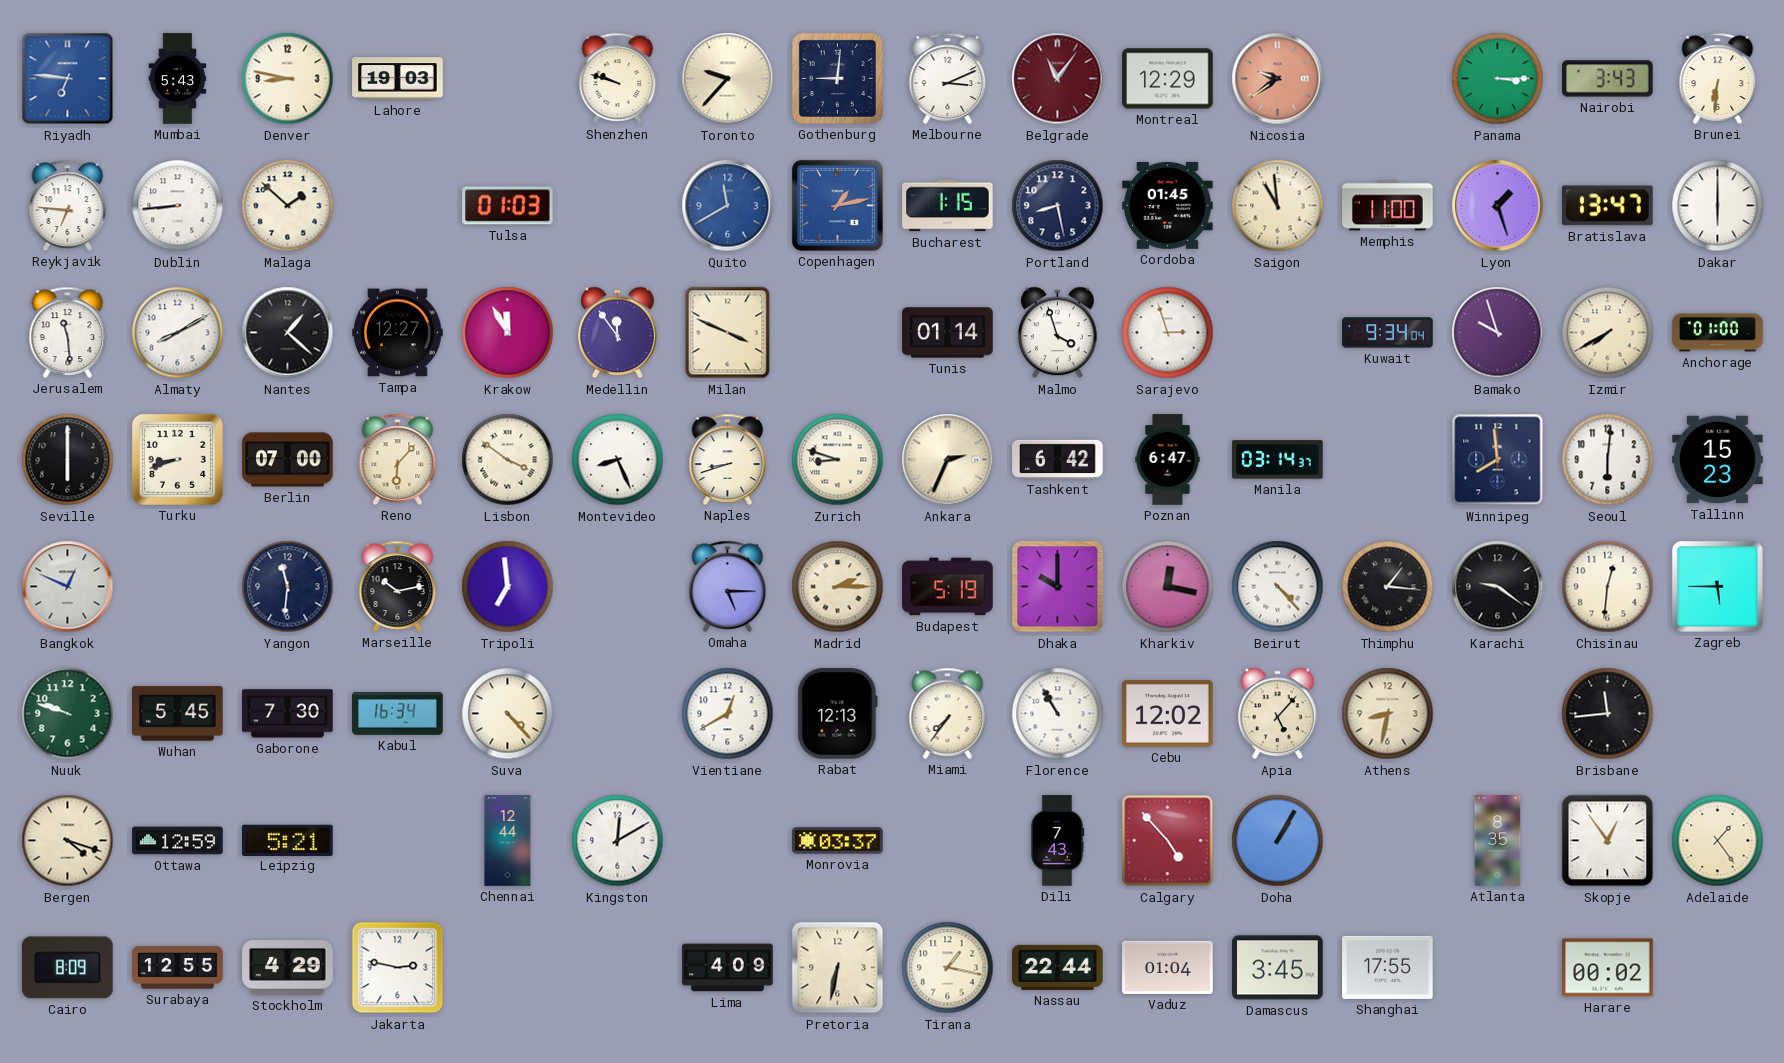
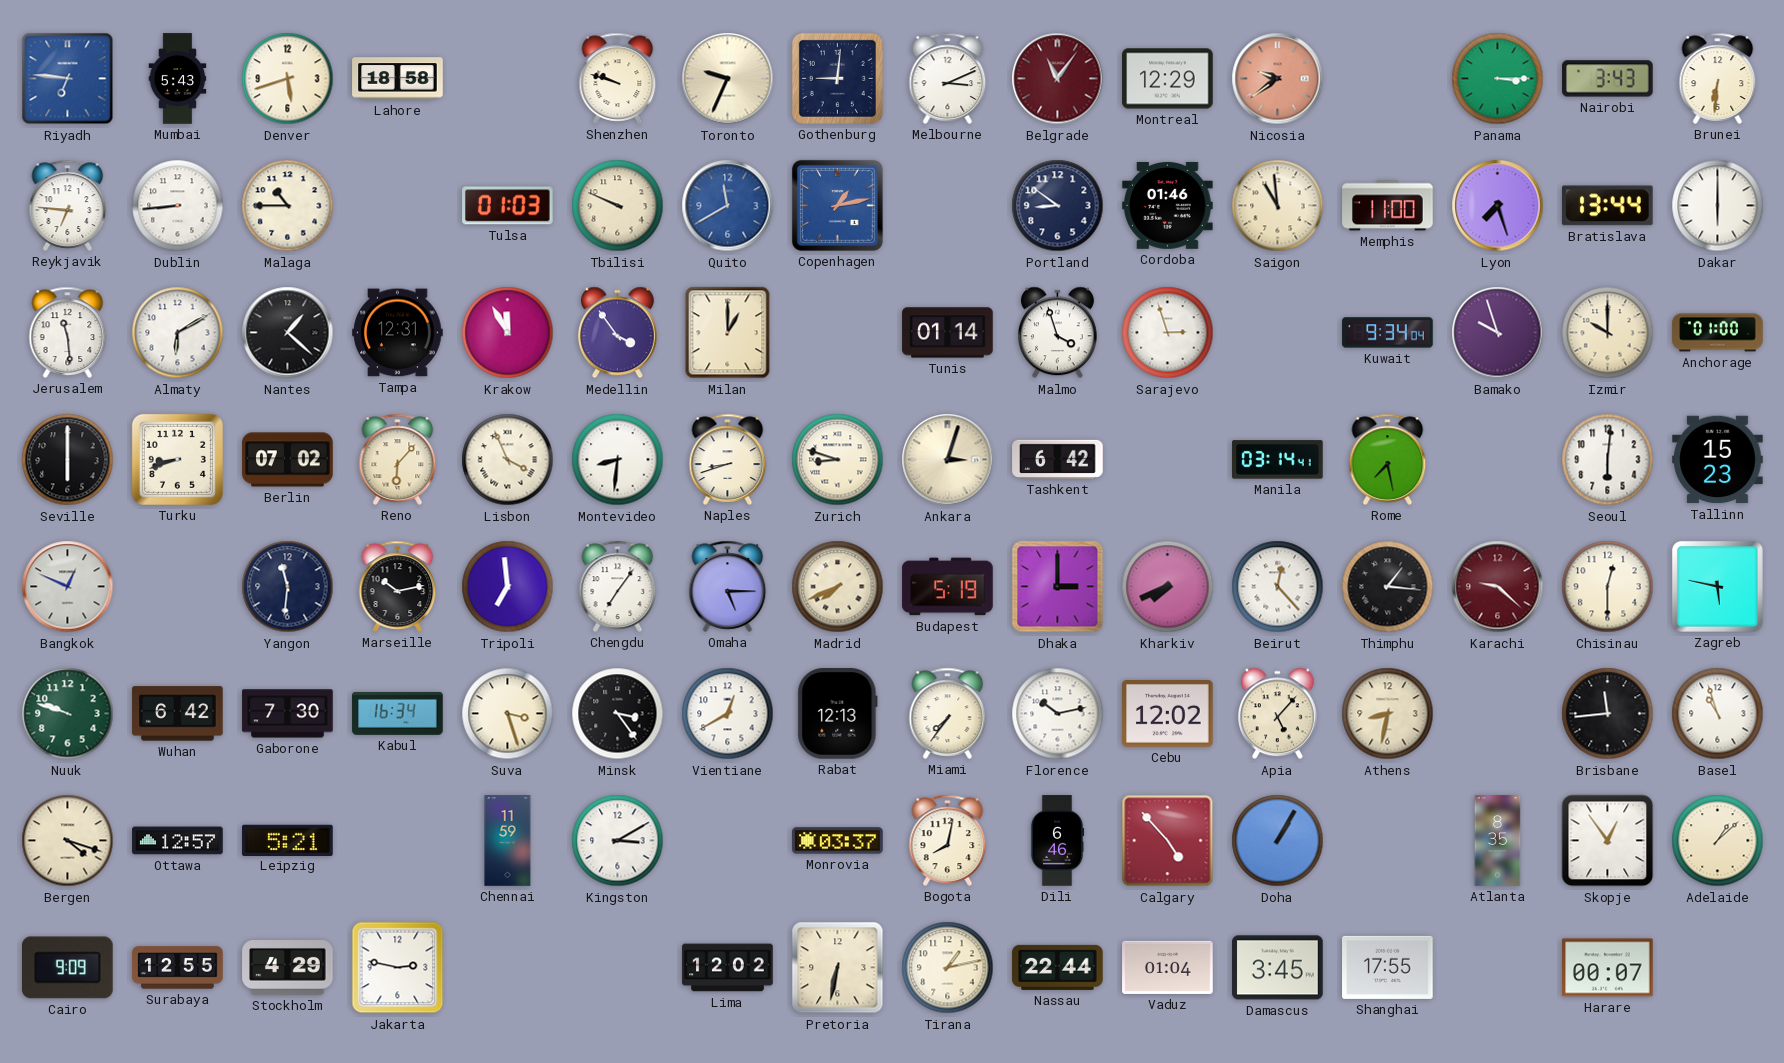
Denver: 8:47 -> 5:42
Lahore: 19:03 -> 18:58
Toronto: 9:37 -> 9:34
Malaga: 1:52 -> 10:45
Tbilisi: none -> 9:49
Bucharest: 1:15 -> none
Portland: 8:28 -> 8:51
Cordoba: 01:45 -> 01:46
Lyon: 1:27 -> 7:27
Bratislava: 13:47 -> 13:44
Almaty: 8:10 -> 6:10
Tampa: 12:27 -> 12:31
Medellin: 11:54 -> 3:54
Milan: 3:49 -> 1:00
Izmir: 7:40 -> 10:00
Berlin: 07:00 -> 07:02
Lisbon: 3:51 -> 3:56
Montevideo: 8:26 -> 8:31
Ankara: 2:34 -> 3:03
Poznan: 6:47 -> none
Manila: 03:14:37 -> 03:14:41
Rome: none -> 7:28
Winnipeg: 7:59 -> none
Chengdu: none -> 7:06
Madrid: 2:15 -> 7:41
Dhaka: 10:00 -> 3:00
Kharkiv: 12:17 -> 7:41
Beirut: 4:23 -> 12:23
Karachi: 9:21 -> 9:22
Karachi dial: black -> burgundy
Chisinau: 12:31 -> 12:30
Zagreb: 5:45 -> 5:47
Wuhan: 5:45 -> 6:42
Suva: 4:23 -> 3:27
Minsk: none -> 3:24
Florence: 10:55 -> 10:13
Basel: none -> 10:57
Ottawa: 12:59 -> 12:57
Chennai: 12:44 -> 11:59
Kingston: 12:10 -> 3:10
Bogota: none -> 8:02
Dili: 7:43 -> 6:46
Adelaide: 1:24 -> 1:08
Cairo: 8:09 -> 9:09
Lima: 4:09 -> 12:02
Tirana: 1:17 -> 1:13
Harare: 00:02 -> 00:07
